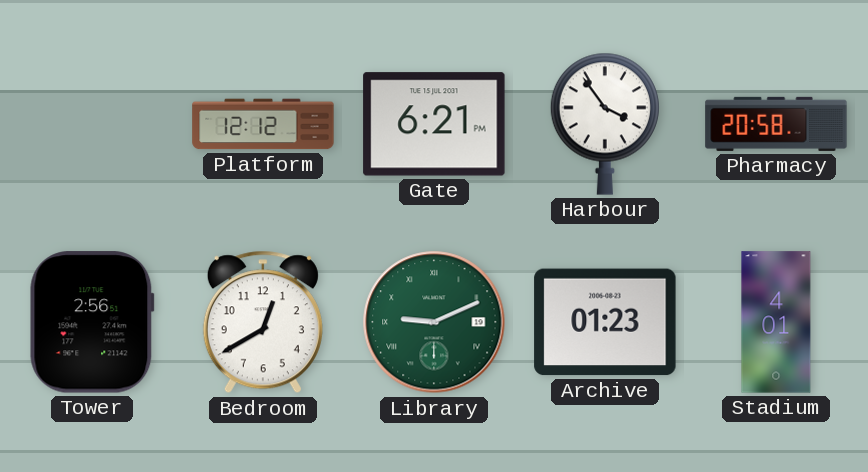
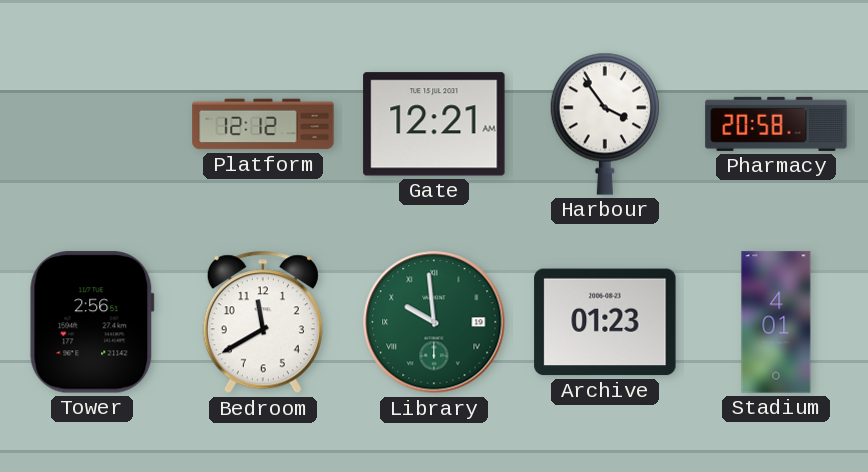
Gate: 6:21 -> 12:21
Bedroom: 12:40 -> 11:40
Library: 9:11 -> 9:59
